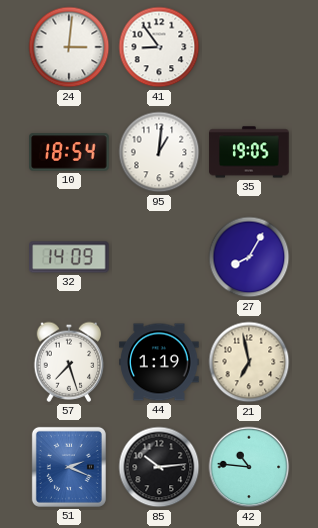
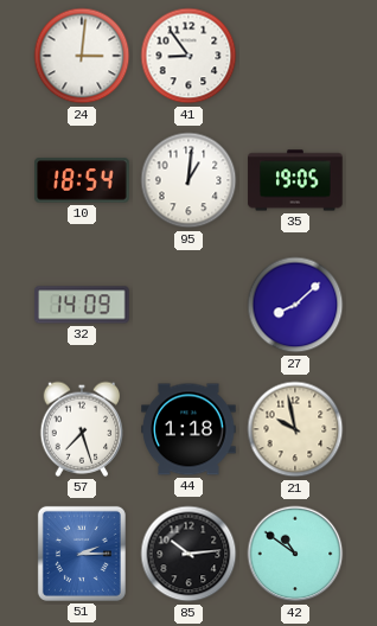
27: 8:05 -> 8:08
44: 1:19 -> 1:18
21: 6:58 -> 9:58
51: 2:19 -> 2:15
42: 10:46 -> 10:51
